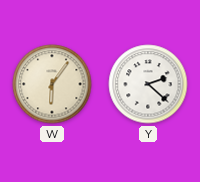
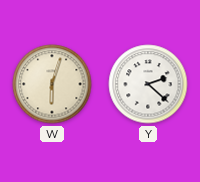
W: 6:06 -> 6:03
